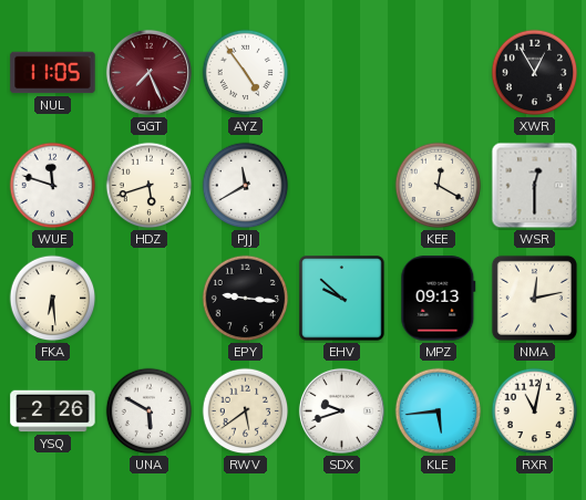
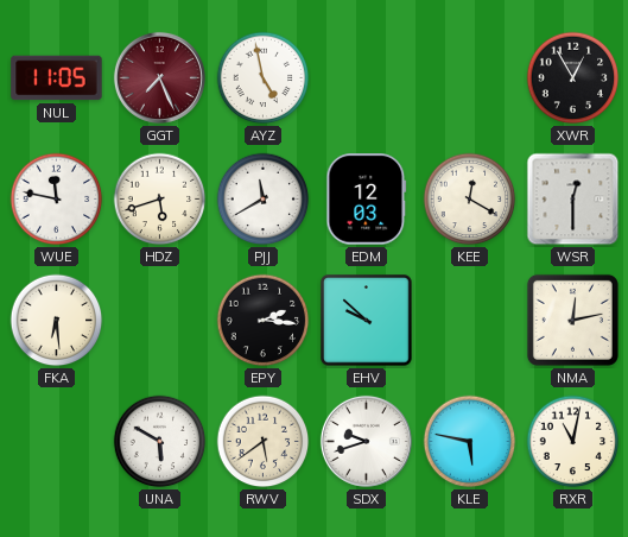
AYZ: 4:54 -> 4:58
WUE: 11:48 -> 11:47
EDM: none -> 12:03
EPY: 9:16 -> 2:16
MPZ: 09:13 -> none
YSQ: 2:26 -> none
KLE: 5:44 -> 5:47
